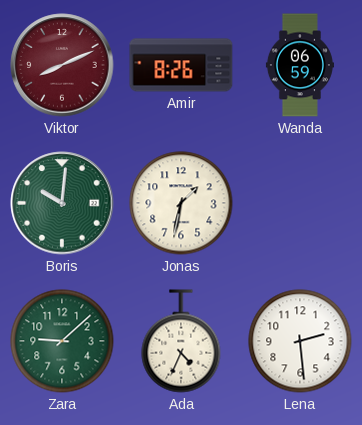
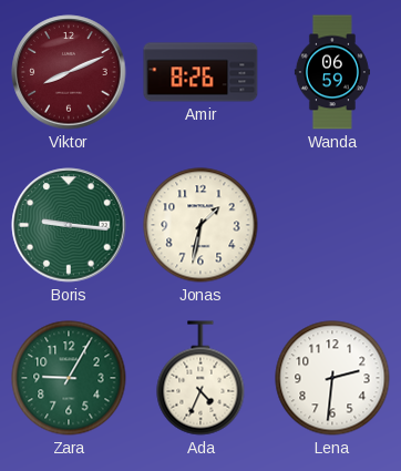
Boris: 10:01 -> 9:16
Zara: 9:08 -> 9:05
Lena: 2:29 -> 2:31
